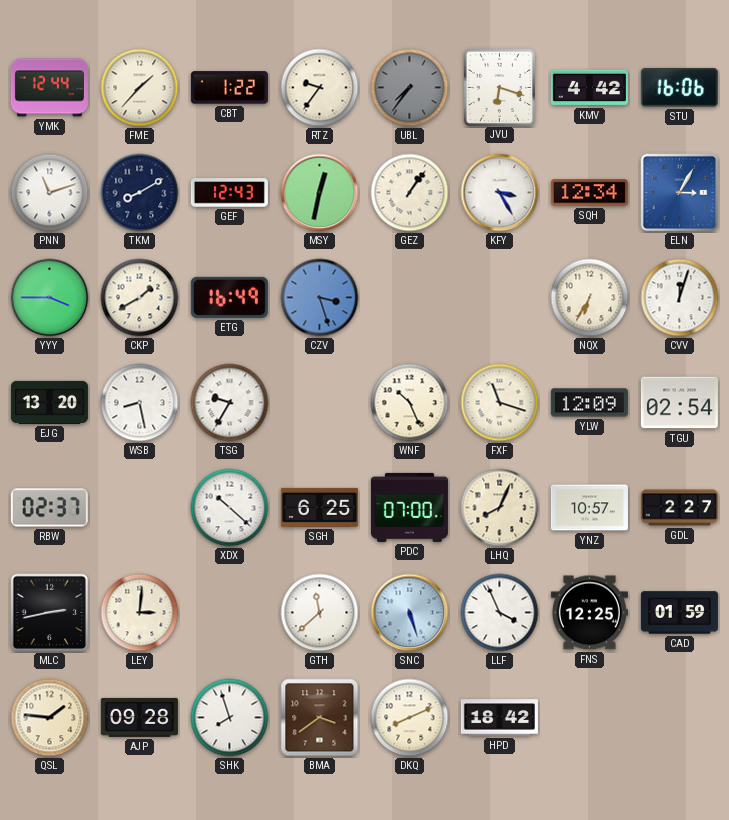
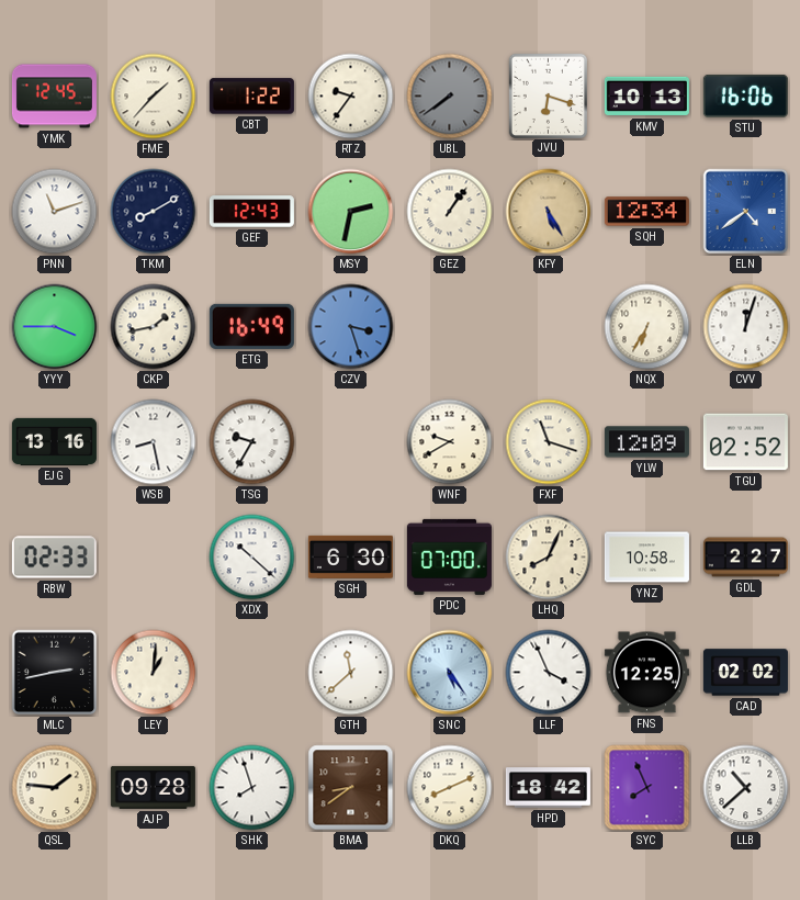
YMK: 12:44 -> 12:45
UBL: 7:36 -> 7:39
KMV: 4:42 -> 10:13
MSY: 12:32 -> 2:32
KFY: 3:25 -> 5:25
KFY dial: white -> champagne
ELN: 3:05 -> 4:39
CKP: 1:40 -> 1:43
EJG: 13:20 -> 13:16
WNF: 10:26 -> 9:40
TGU: 02:54 -> 02:52
RBW: 02:37 -> 02:33
SGH: 6:25 -> 6:30
YNZ: 10:57 -> 10:58
LEY: 3:01 -> 1:01
SNC: 5:27 -> 5:24
CAD: 01:59 -> 02:02
BMA: 3:39 -> 8:39
SYC: none -> 7:56
LLB: none -> 10:38
